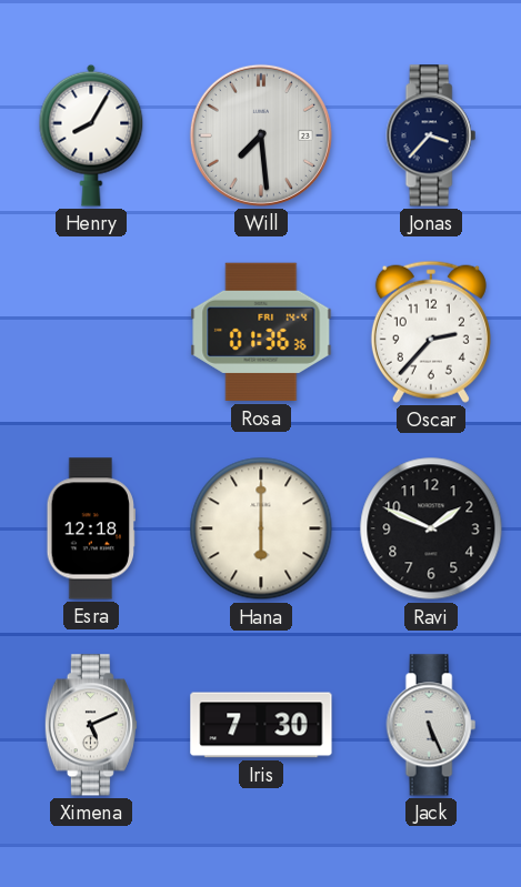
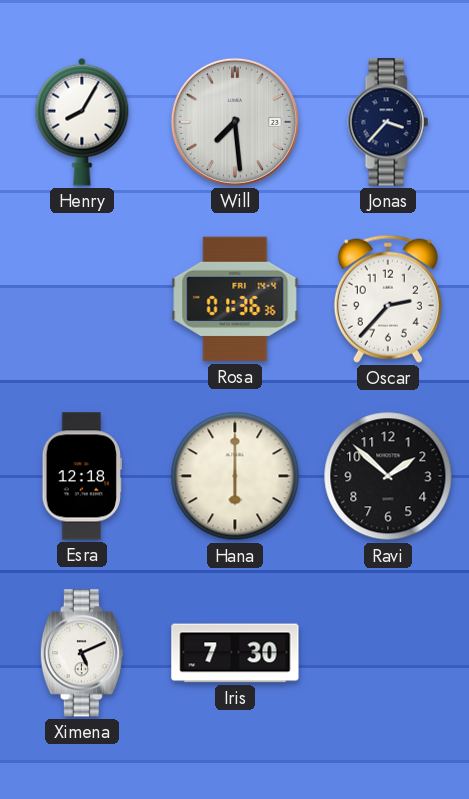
Ravi: 1:49 -> 1:52
Jack: 5:26 -> none
